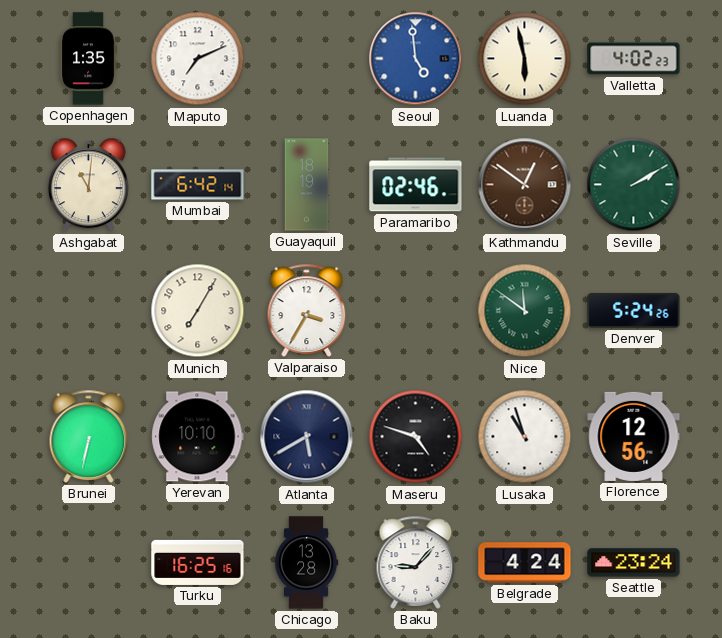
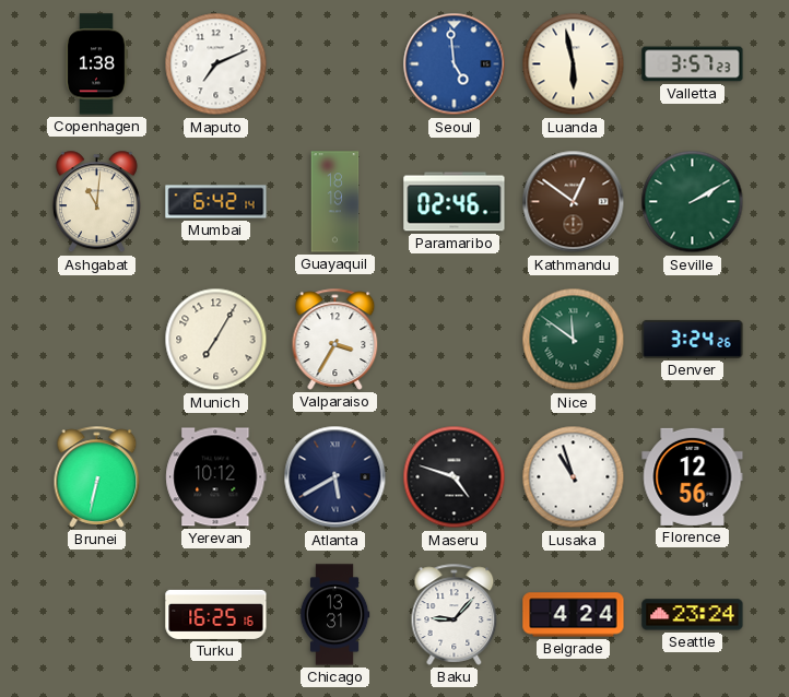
Copenhagen: 1:35 -> 1:38
Valletta: 4:02 -> 3:57
Denver: 5:24 -> 3:24
Yerevan: 10:10 -> 10:12
Chicago: 13:28 -> 13:31
